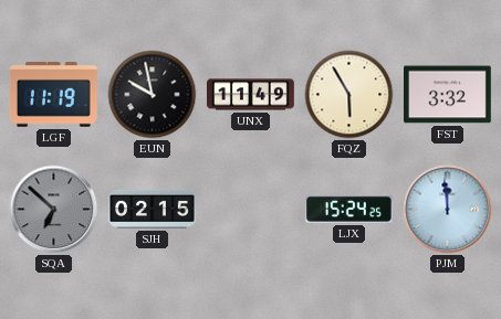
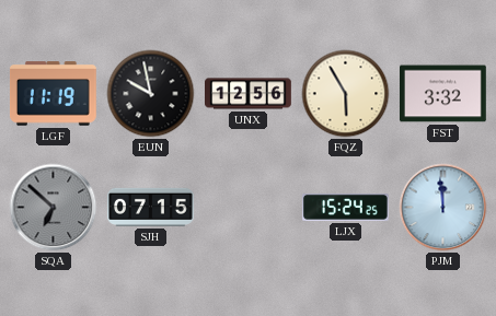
UNX: 11:49 -> 12:56
SJH: 02:15 -> 07:15
